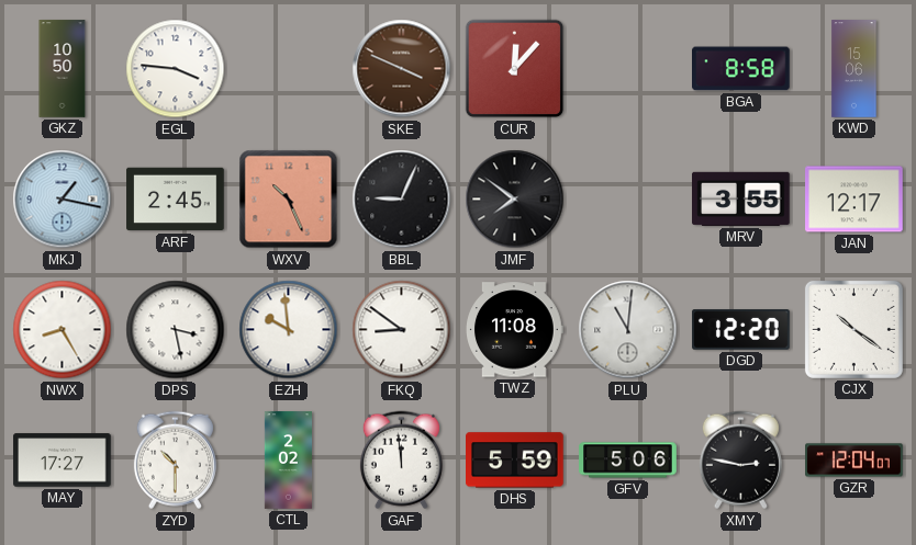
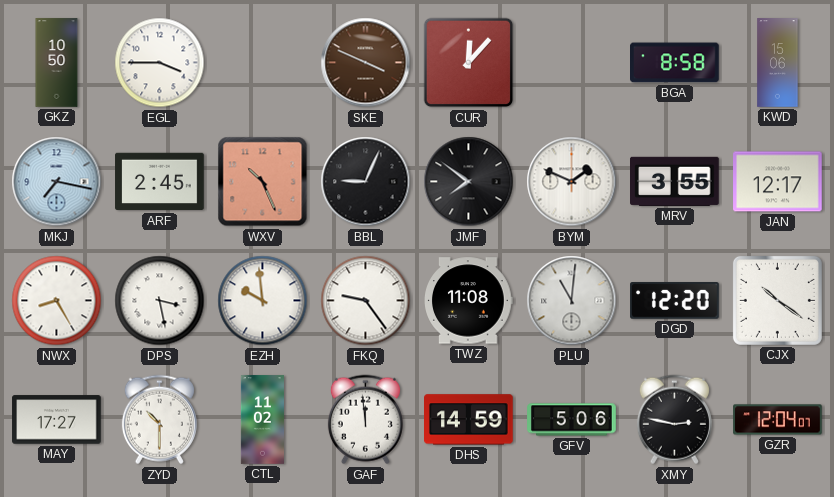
EGL: 3:46 -> 3:45
MKJ: 1:17 -> 7:17
BYM: none -> 1:49
FKQ: 8:51 -> 9:24
CTL: 2:02 -> 11:02
DHS: 5:59 -> 14:59
